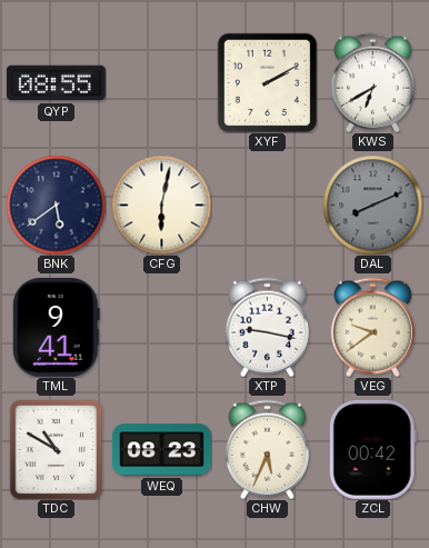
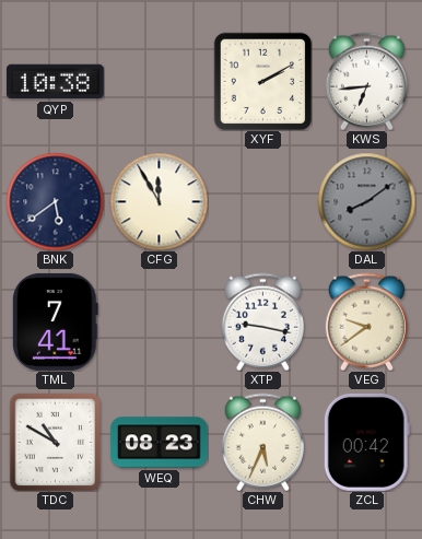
QYP: 08:55 -> 10:38
KWS: 6:40 -> 6:44
CFG: 6:02 -> 11:55
DAL: 8:11 -> 8:09
TML: 9:41 -> 7:41
